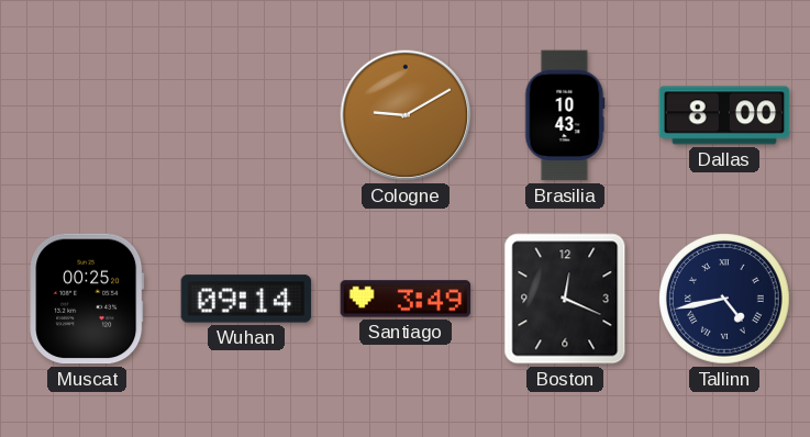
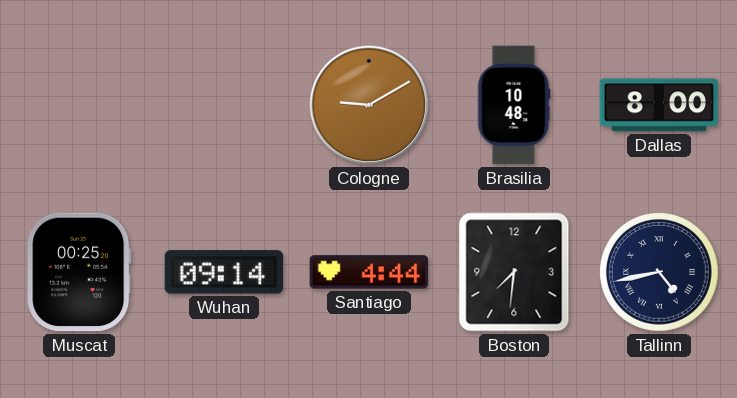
Brasilia: 10:43 -> 10:48
Santiago: 3:49 -> 4:44
Boston: 12:19 -> 7:31
